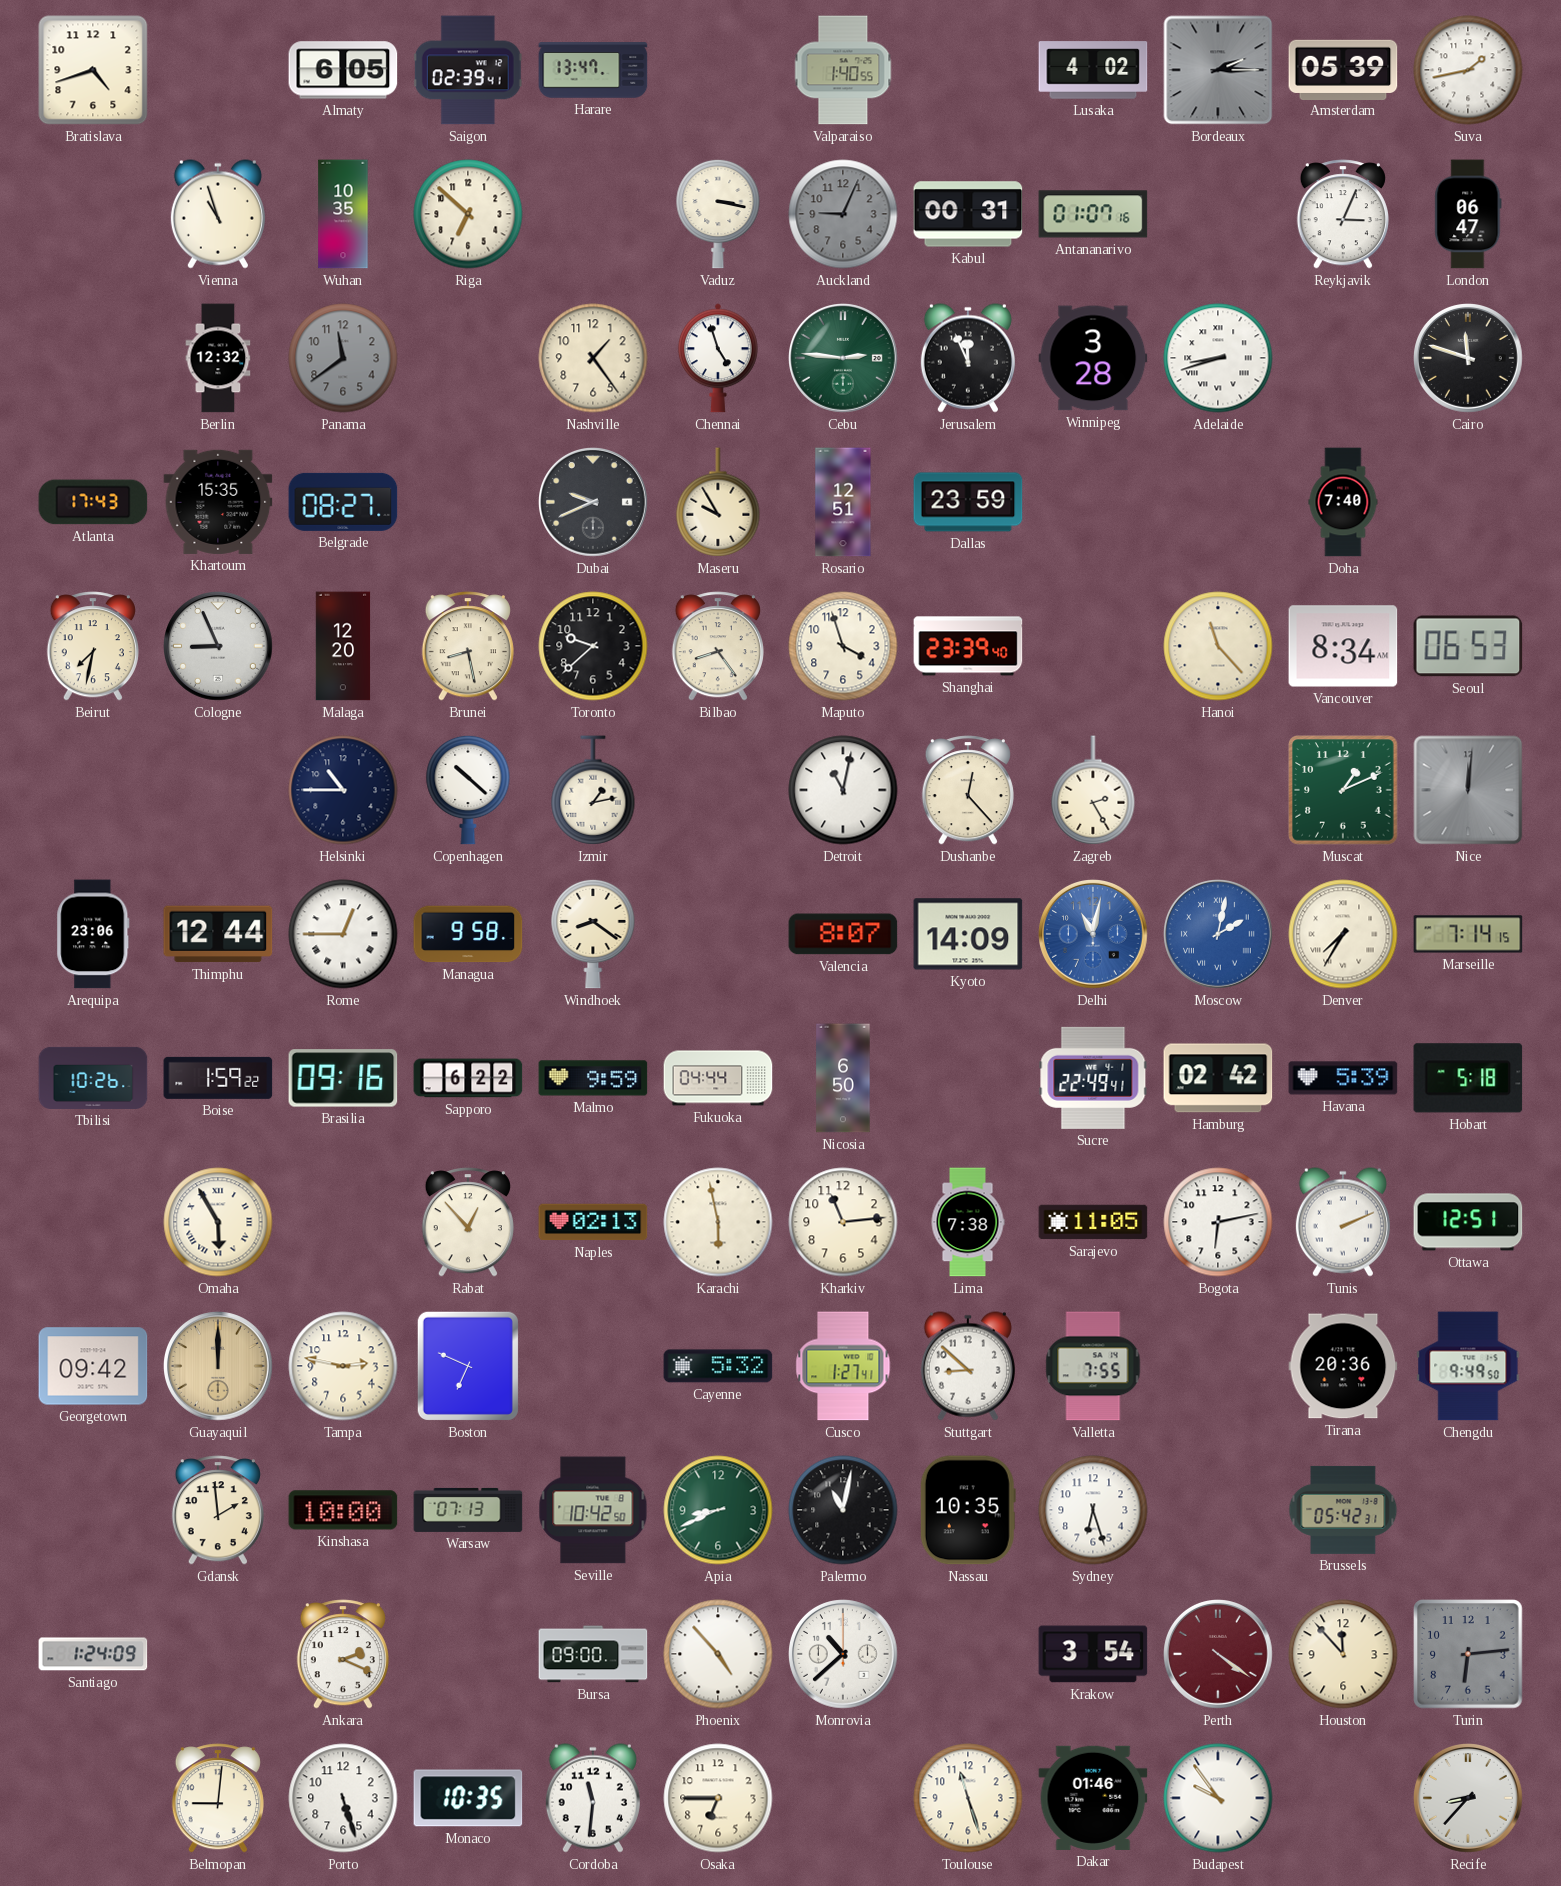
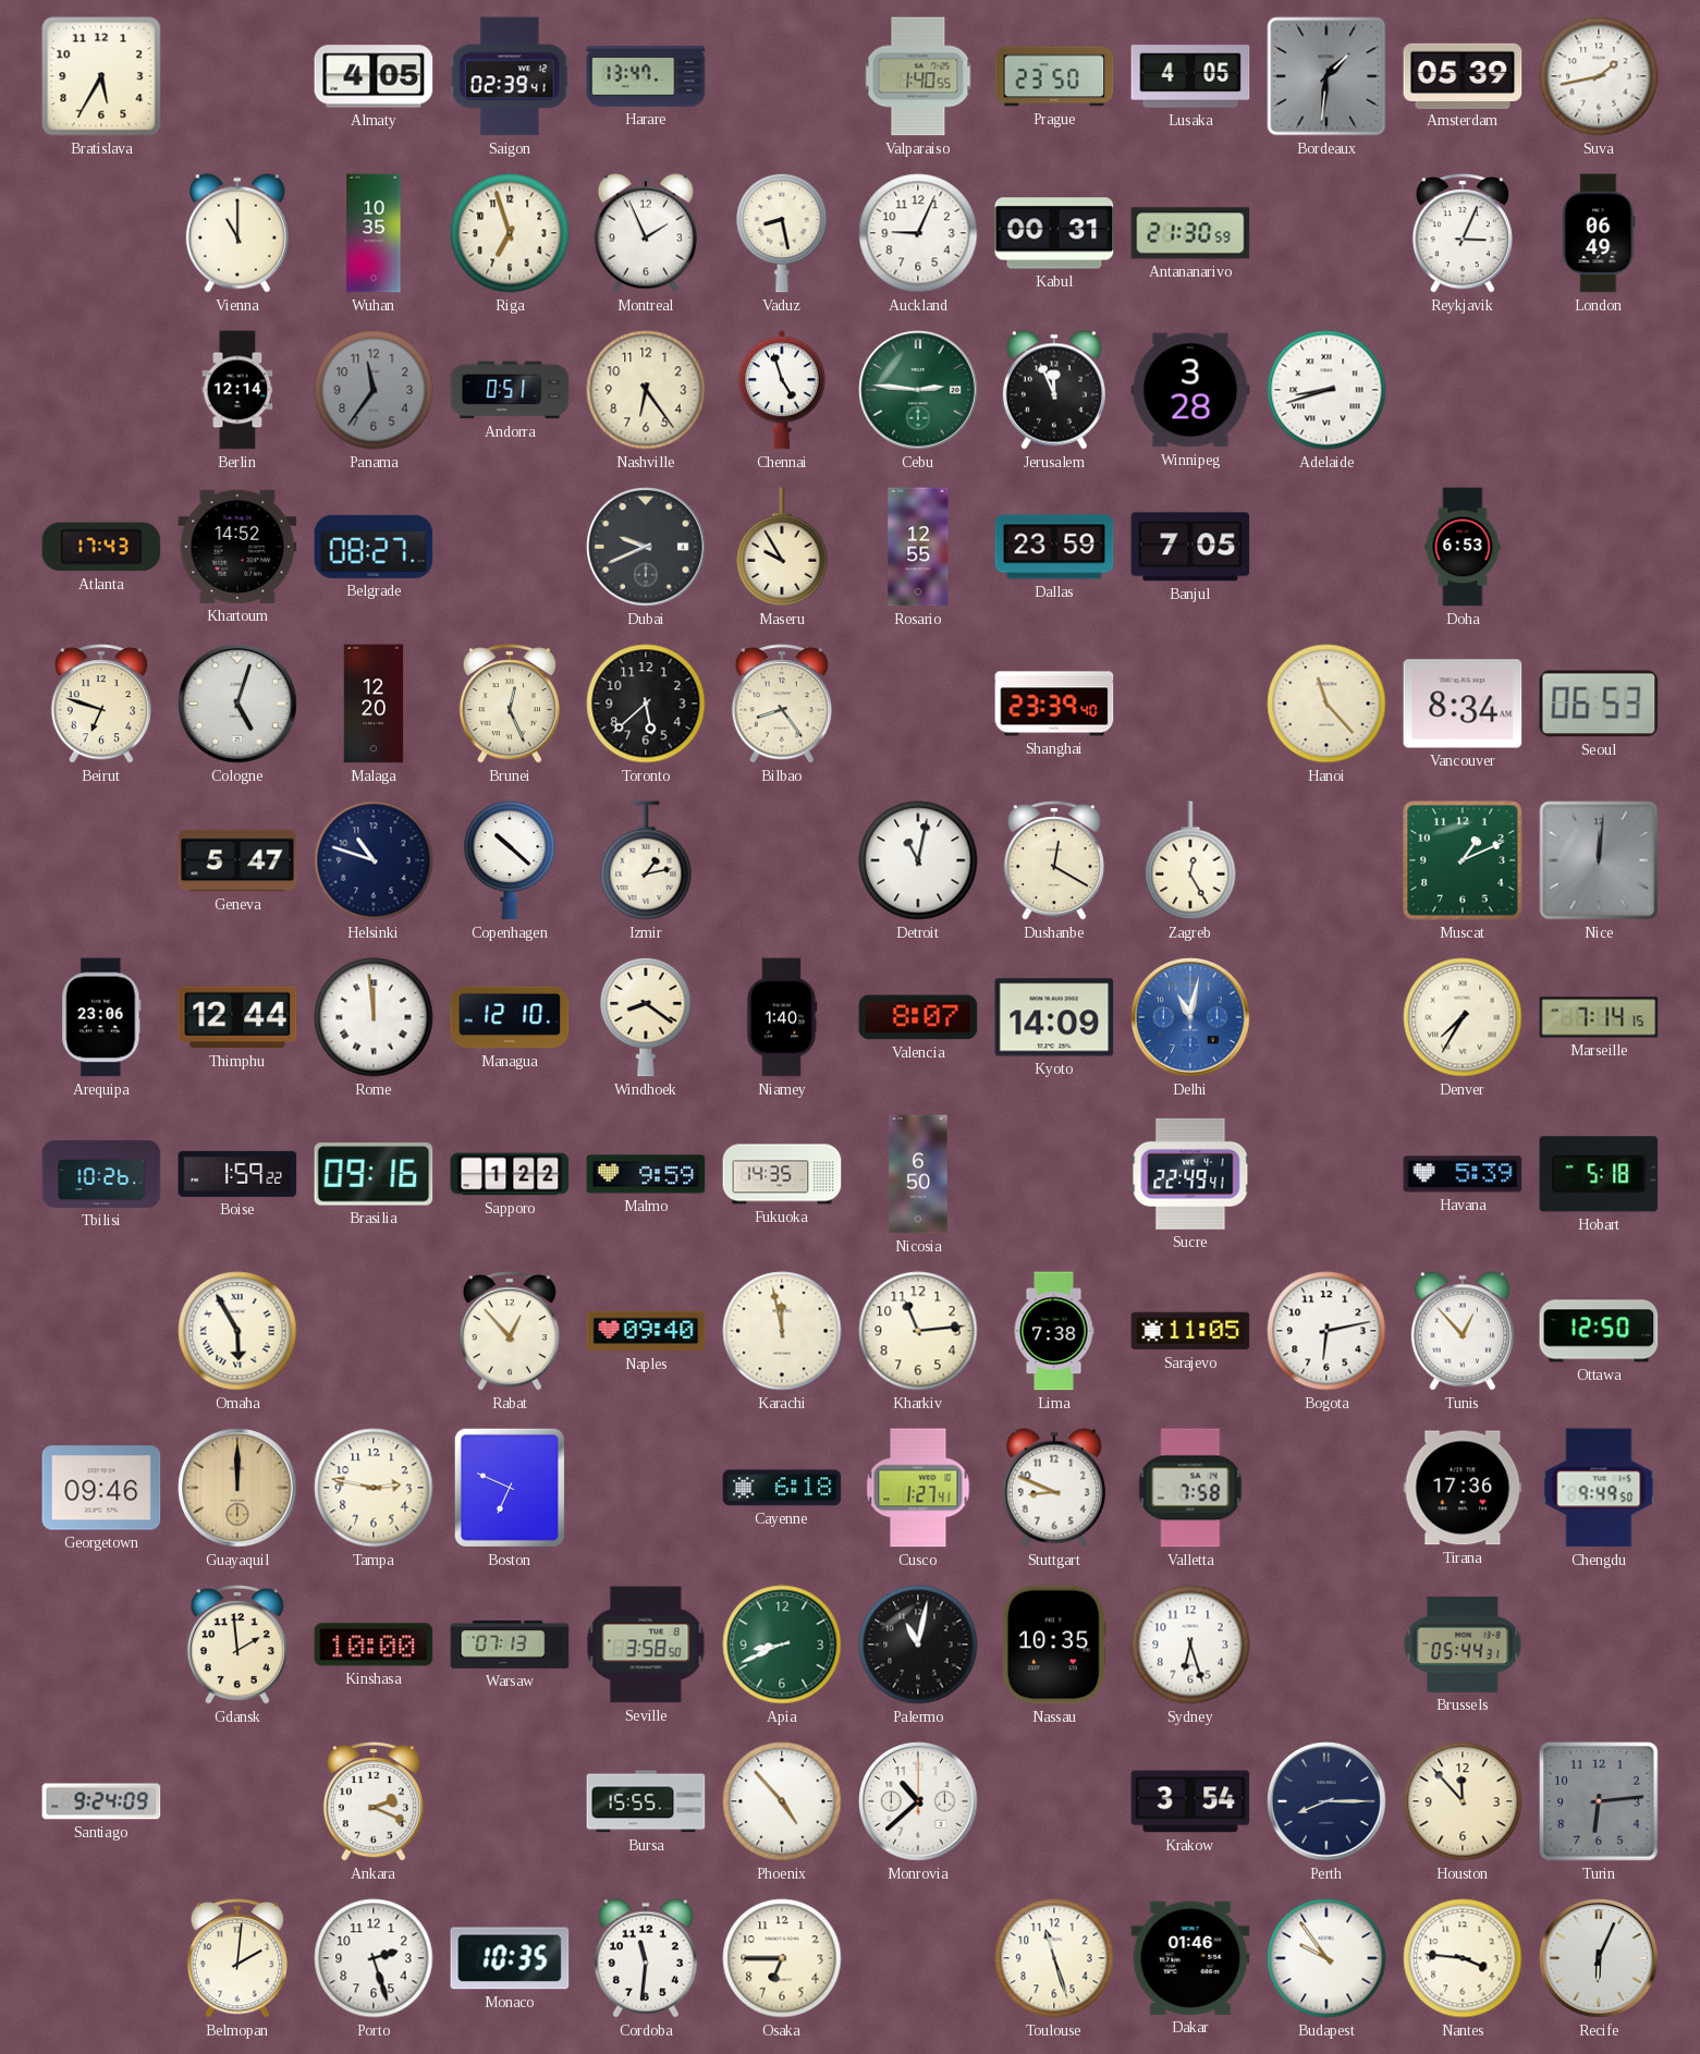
Bratislava: 4:42 -> 5:35
Almaty: 6:05 -> 4:05
Prague: none -> 23:50
Lusaka: 4:02 -> 4:05
Bordeaux: 2:15 -> 1:31
Vienna: 10:57 -> 11:00
Riga: 6:52 -> 6:57
Montreal: none -> 1:56
Vaduz: 3:17 -> 8:28
Auckland dial: grey -> white
Antananarivo: 01:07 -> 21:30
London: 06:47 -> 06:49
Berlin: 12:32 -> 12:14
Panama: 11:39 -> 11:36
Andorra: none -> 0:51
Nashville: 1:24 -> 6:24
Cairo: 11:48 -> none
Khartoum: 15:35 -> 14:52
Rosario: 12:51 -> 12:55
Banjul: none -> 7:05
Doha: 7:40 -> 6:53
Beirut: 7:32 -> 6:48
Cologne: 8:56 -> 5:03
Brunei: 8:28 -> 12:26
Toronto: 9:38 -> 5:38
Maputo: 3:57 -> none
Geneva: none -> 5:47
Helsinki: 10:45 -> 10:48
Dushanbe: 12:23 -> 12:20
Zagreb: 2:25 -> 12:25
Rome: 12:45 -> 11:59
Managua: 9:58 -> 12:10
Niamey: none -> 1:40
Moscow: 2:02 -> none
Sapporo: 6:22 -> 1:22
Fukuoka: 04:44 -> 14:35
Hamburg: 02:42 -> none
Naples: 02:13 -> 09:40
Karachi: 5:58 -> 11:58
Tunis: 2:11 -> 12:53
Ottawa: 12:51 -> 12:50
Georgetown: 09:42 -> 09:46
Cayenne: 5:32 -> 6:18
Stuttgart: 8:52 -> 8:49
Valletta: 7:55 -> 7:58
Tirana: 20:36 -> 17:36
Seville: 10:42 -> 3:58
Brussels: 05:42 -> 05:44
Santiago: 1:24 -> 9:24
Bursa: 09:00 -> 15:55
Perth: 4:21 -> 8:15
Perth dial: burgundy -> navy
Belmopan: 9:01 -> 2:01
Porto: 5:27 -> 2:27
Nantes: none -> 3:46
Recife: 8:37 -> 6:04
